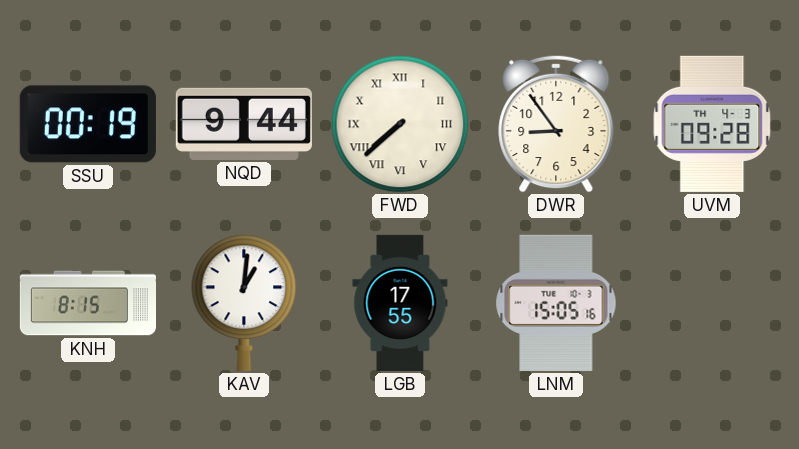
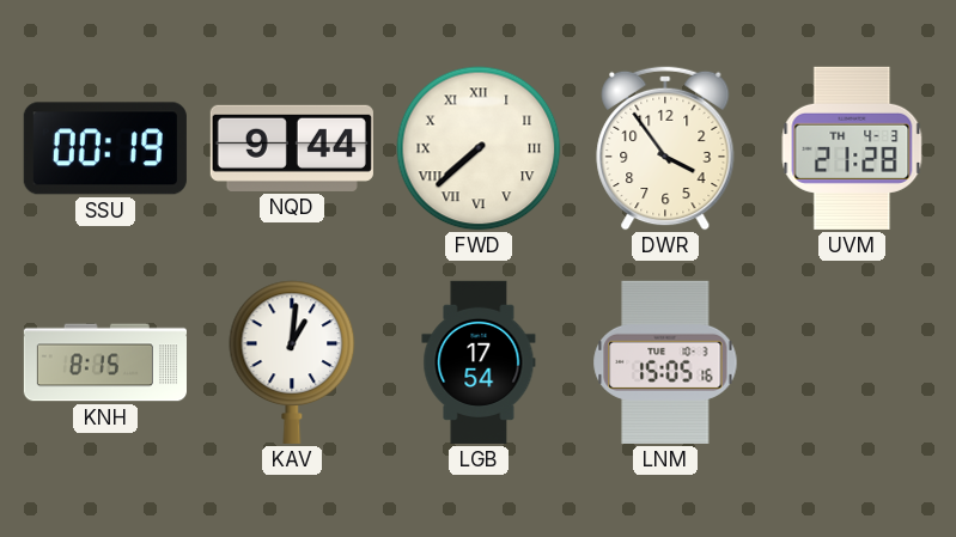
DWR: 8:54 -> 3:54
UVM: 09:28 -> 21:28
LGB: 17:55 -> 17:54
